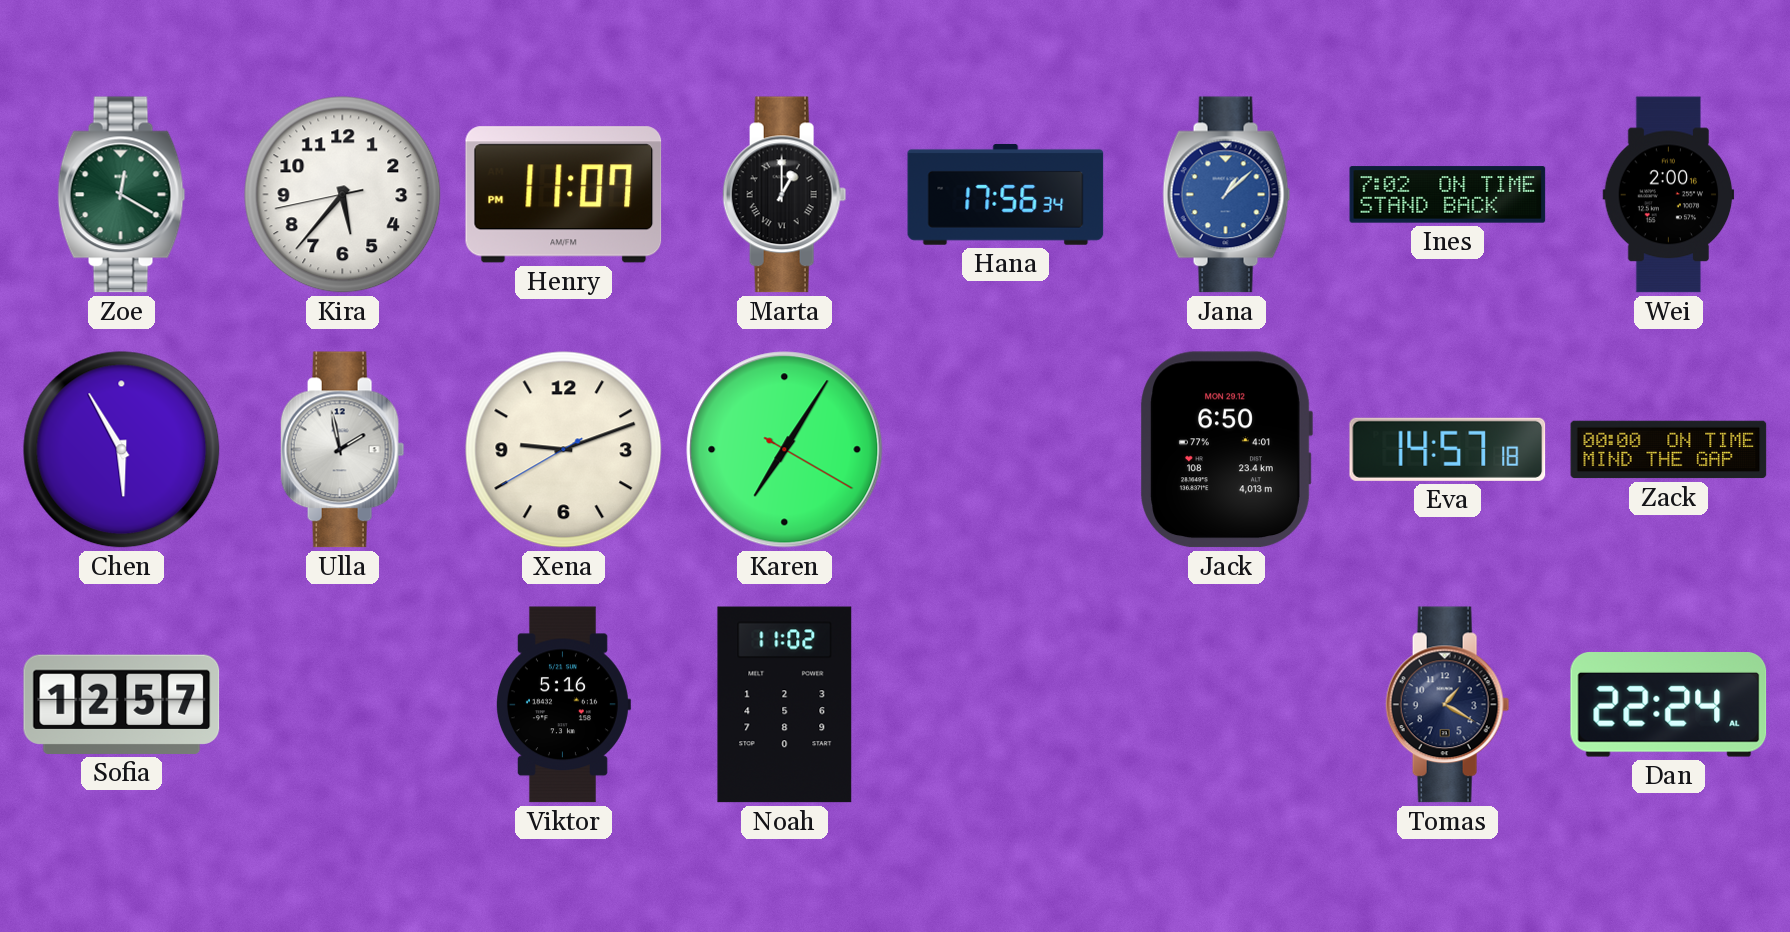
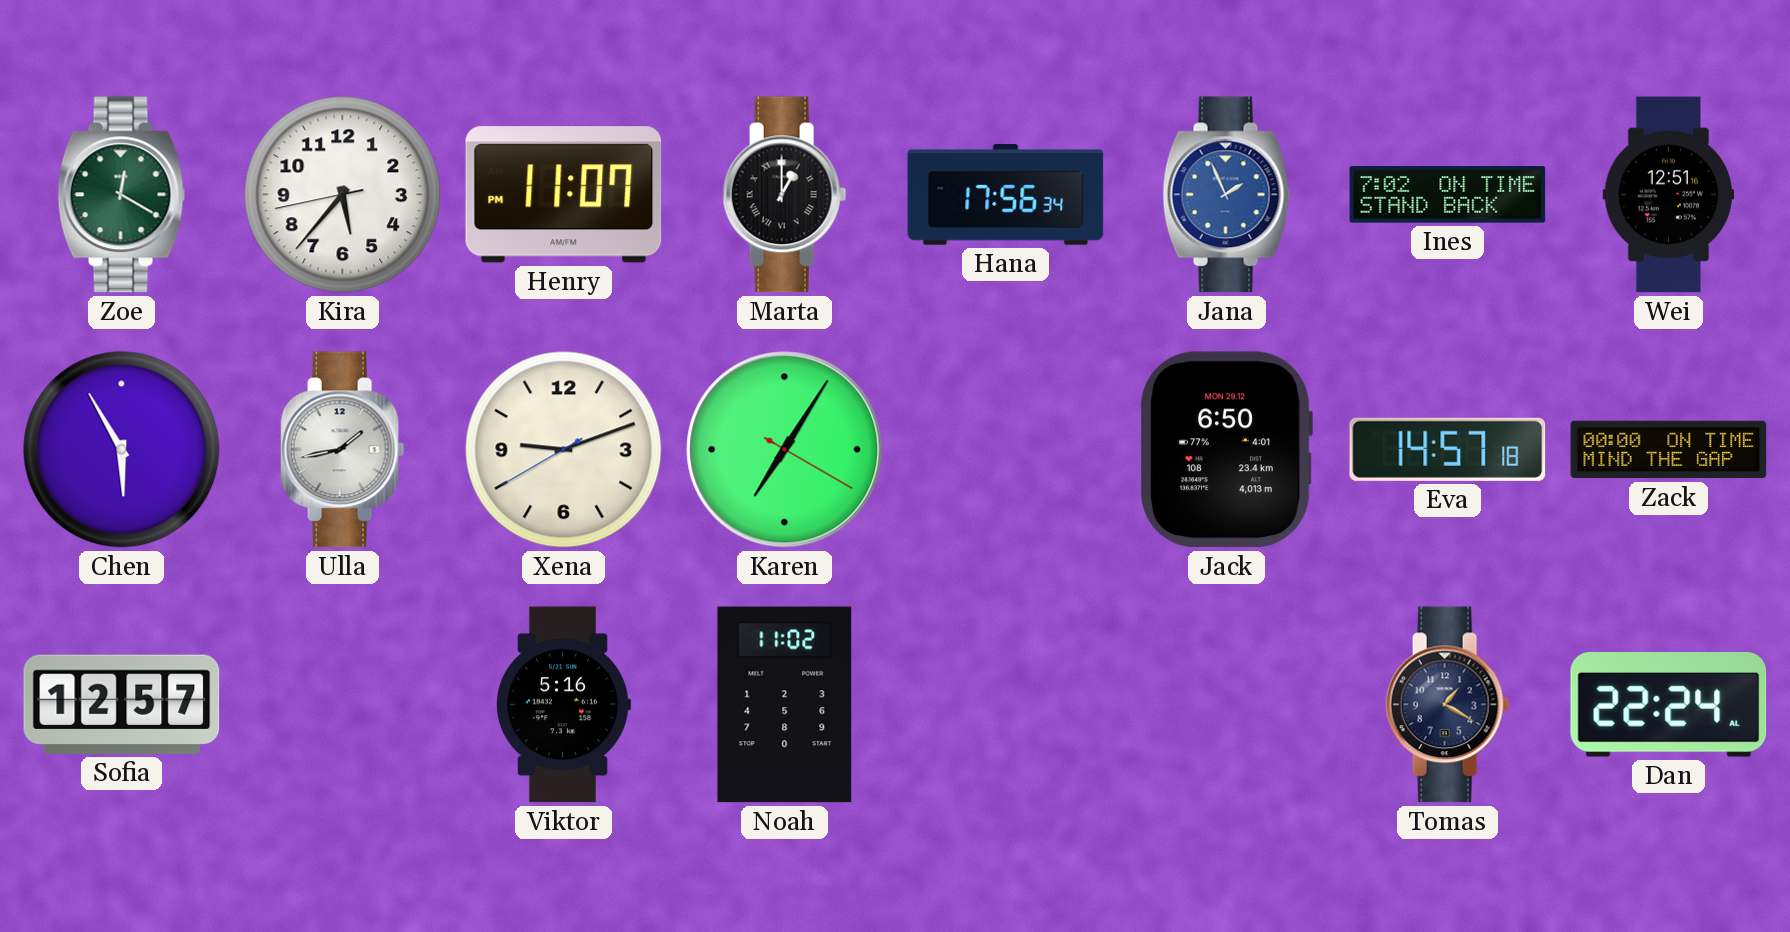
Jana: 1:08 -> 1:56
Wei: 2:00 -> 12:51
Ulla: 1:58 -> 1:43
